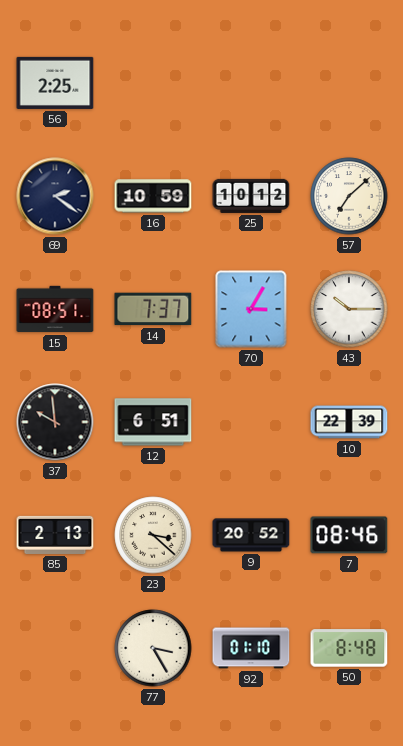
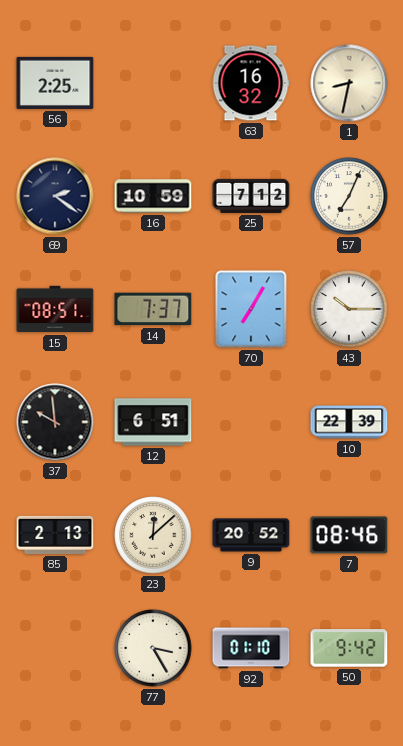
63: none -> 16:32
1: none -> 8:32
25: 10:12 -> 7:12
57: 7:08 -> 7:04
70: 3:05 -> 7:05
23: 3:22 -> 12:08
50: 8:48 -> 9:42
